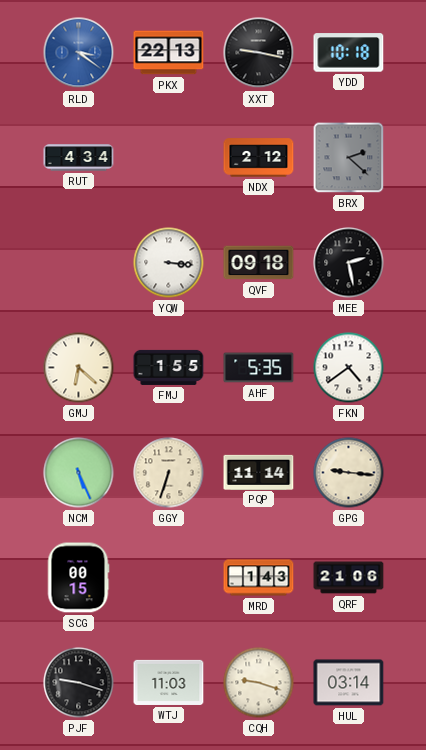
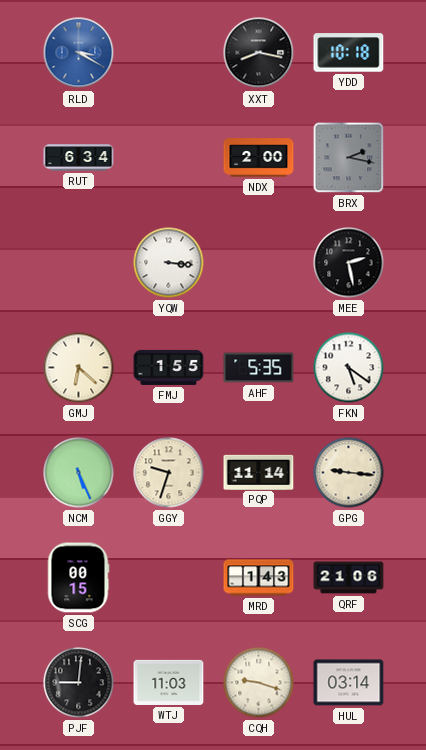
RLD: 3:21 -> 3:20
PKX: 22:13 -> none
XXT: 9:17 -> 8:17
RUT: 4:34 -> 6:34
NDX: 2:12 -> 2:00
BRX: 2:22 -> 2:17
QVF: 09:18 -> none
FKN: 4:39 -> 5:21
GGY: 6:33 -> 9:33
PJF: 9:18 -> 9:01
